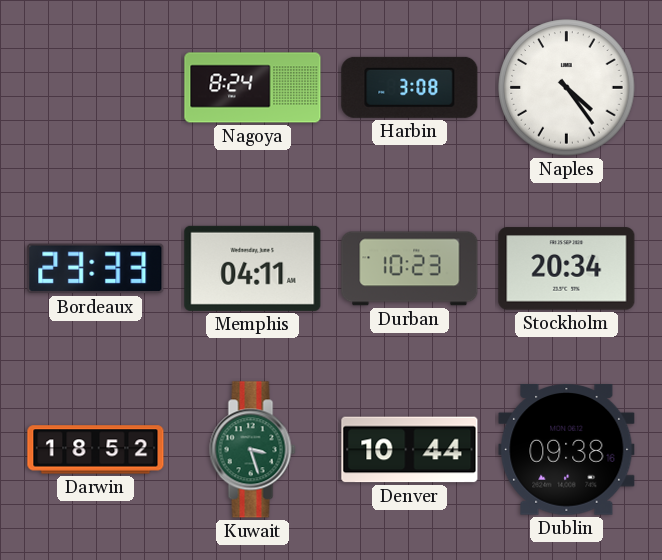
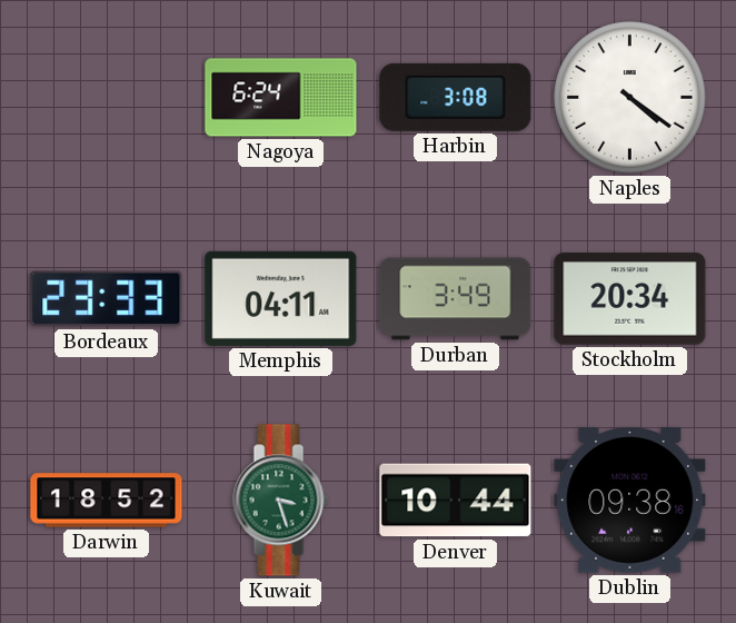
Nagoya: 8:24 -> 6:24
Naples: 4:24 -> 4:21
Durban: 10:23 -> 3:49
